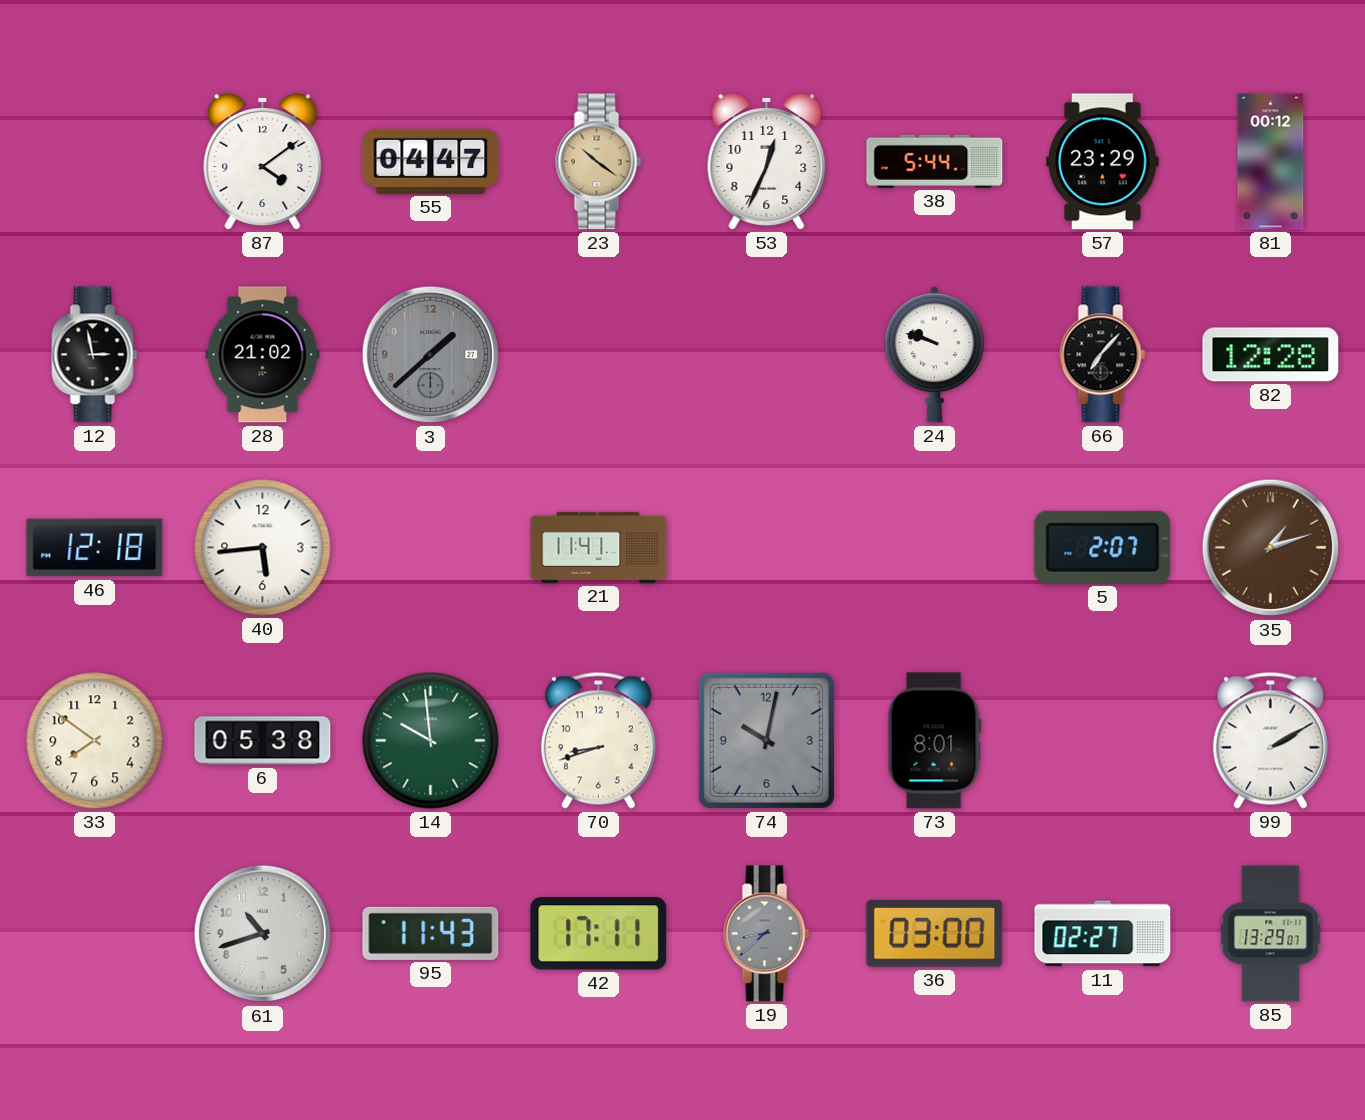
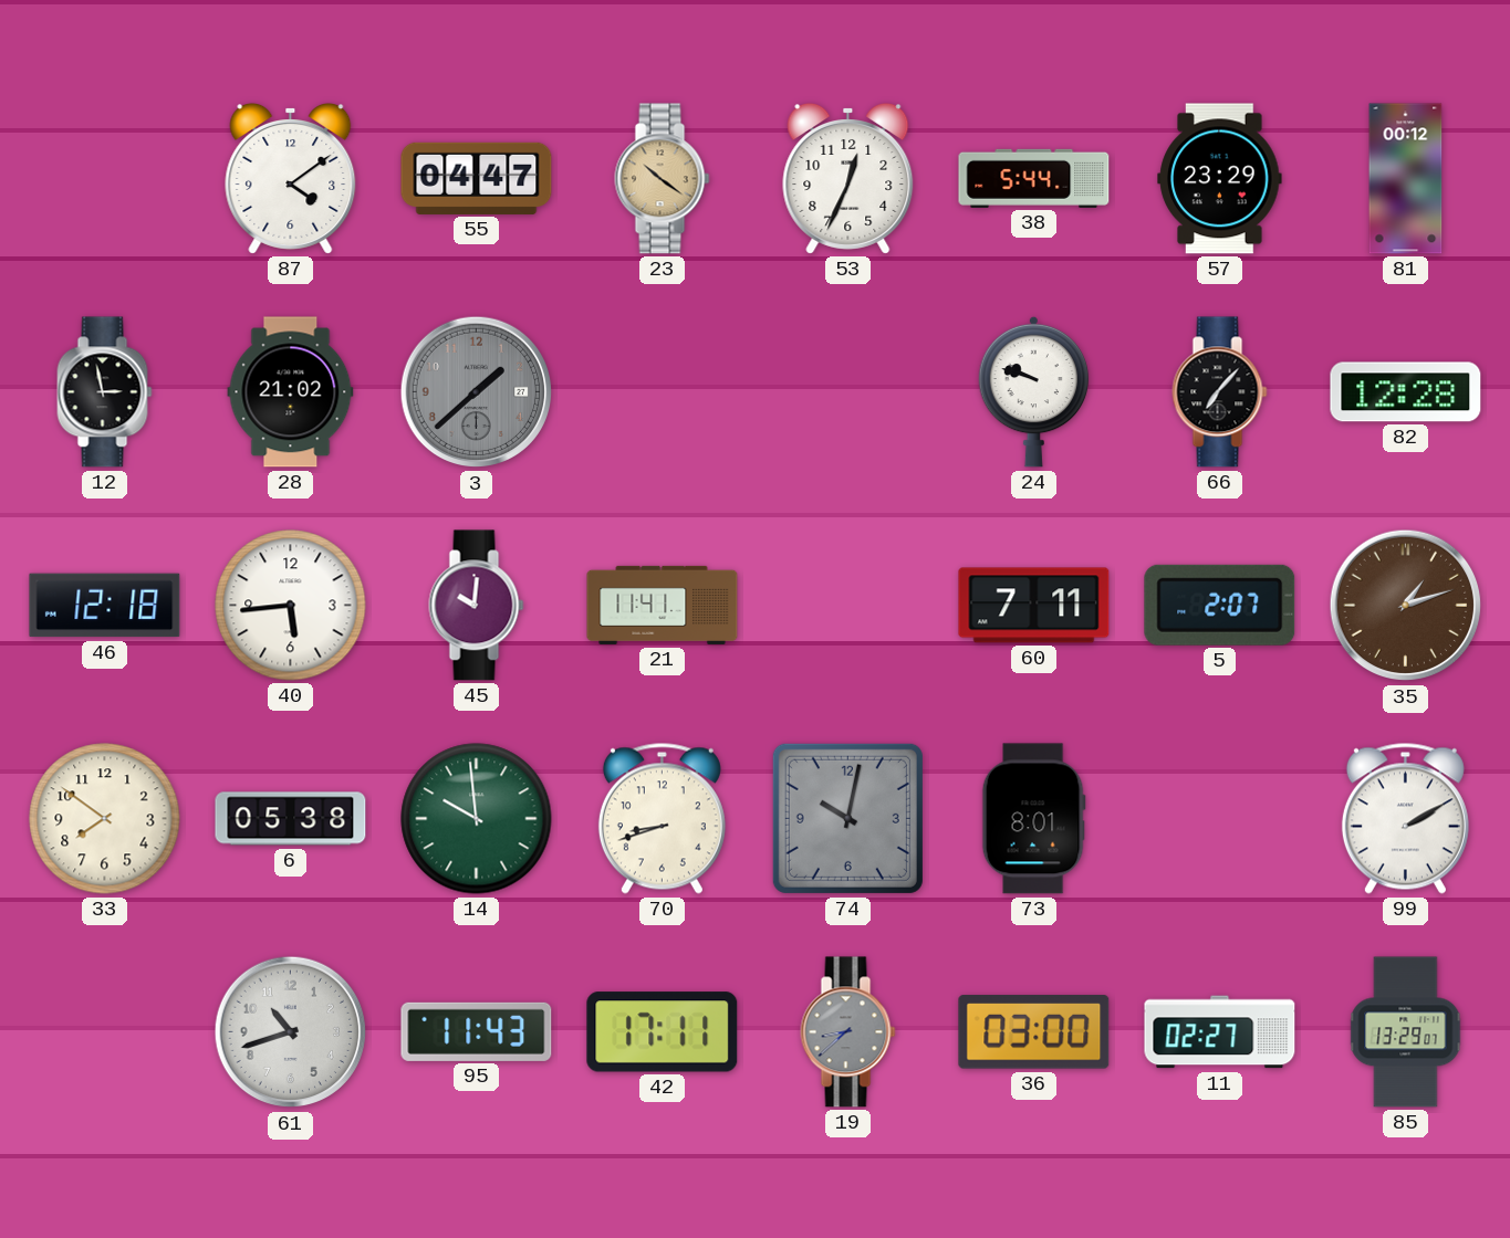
45: none -> 10:01
60: none -> 7:11
